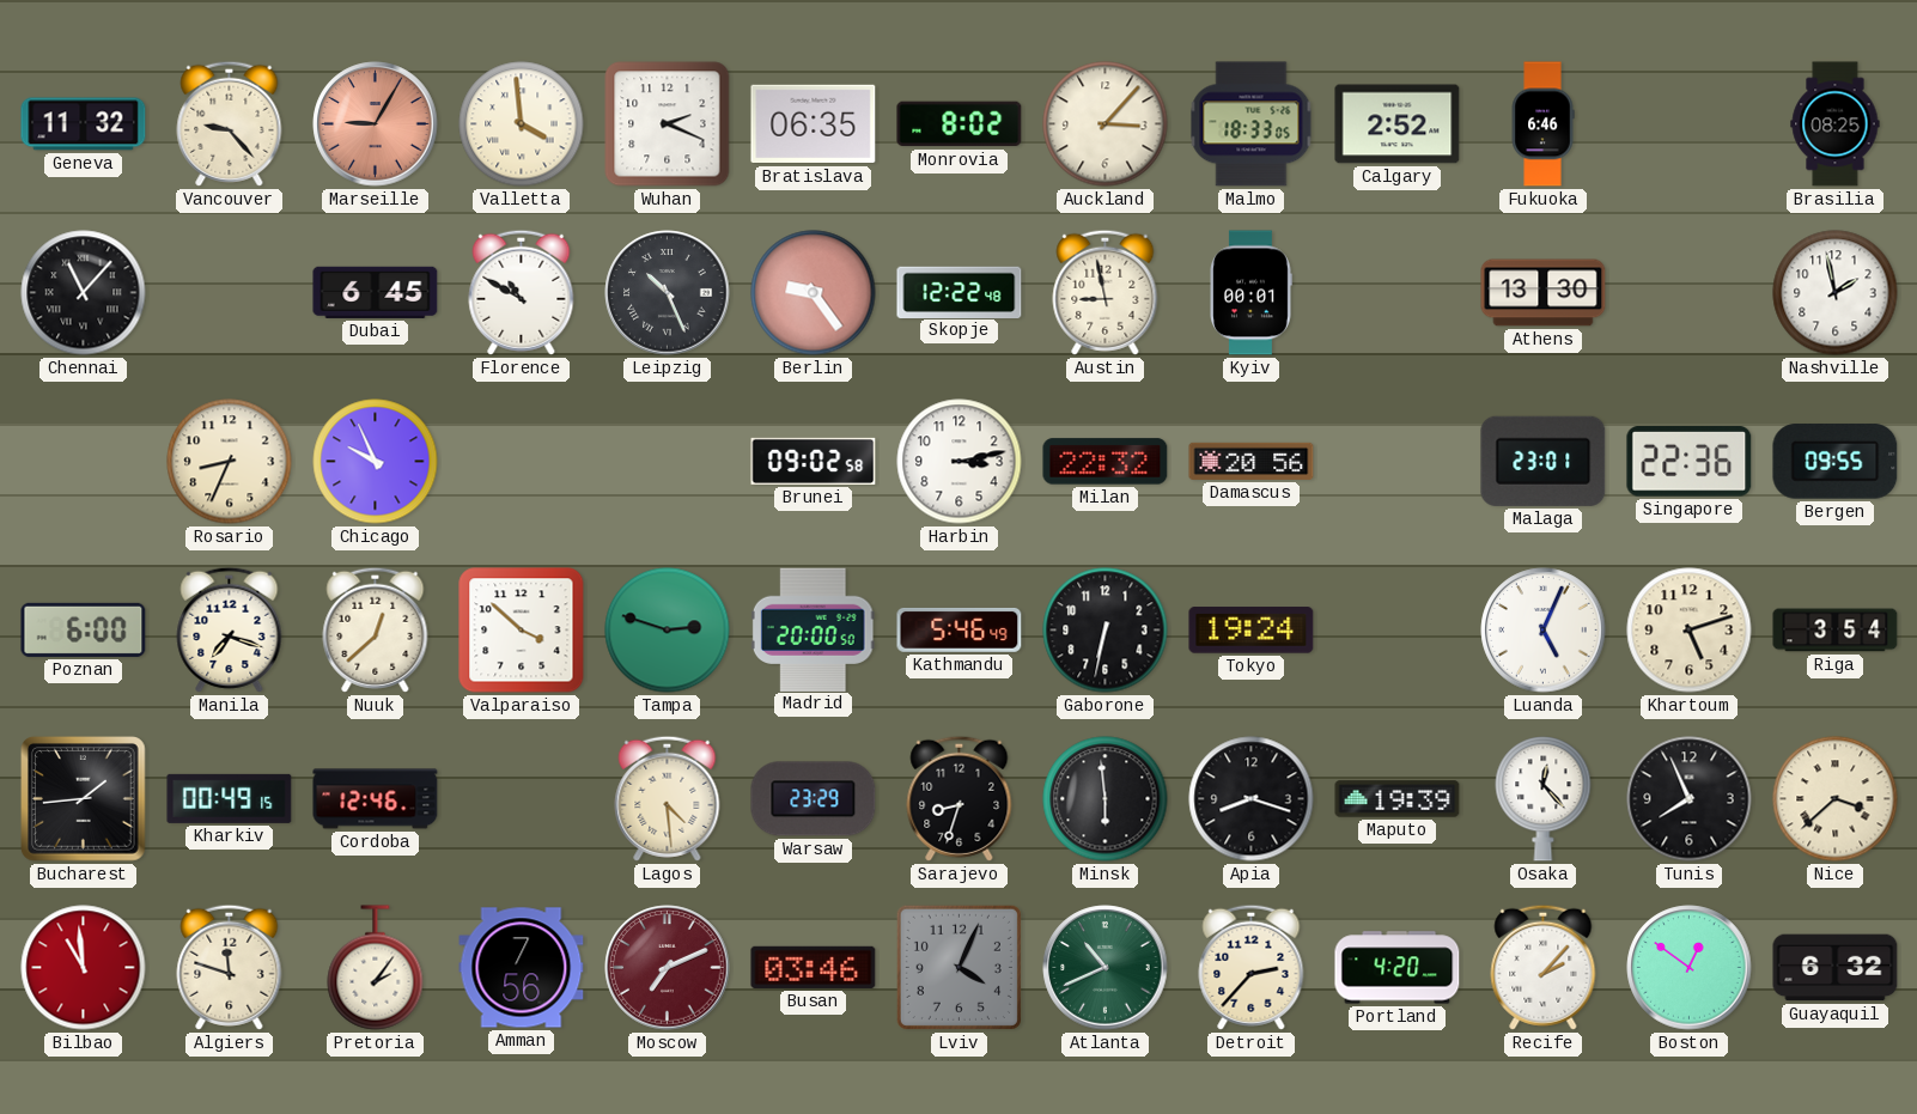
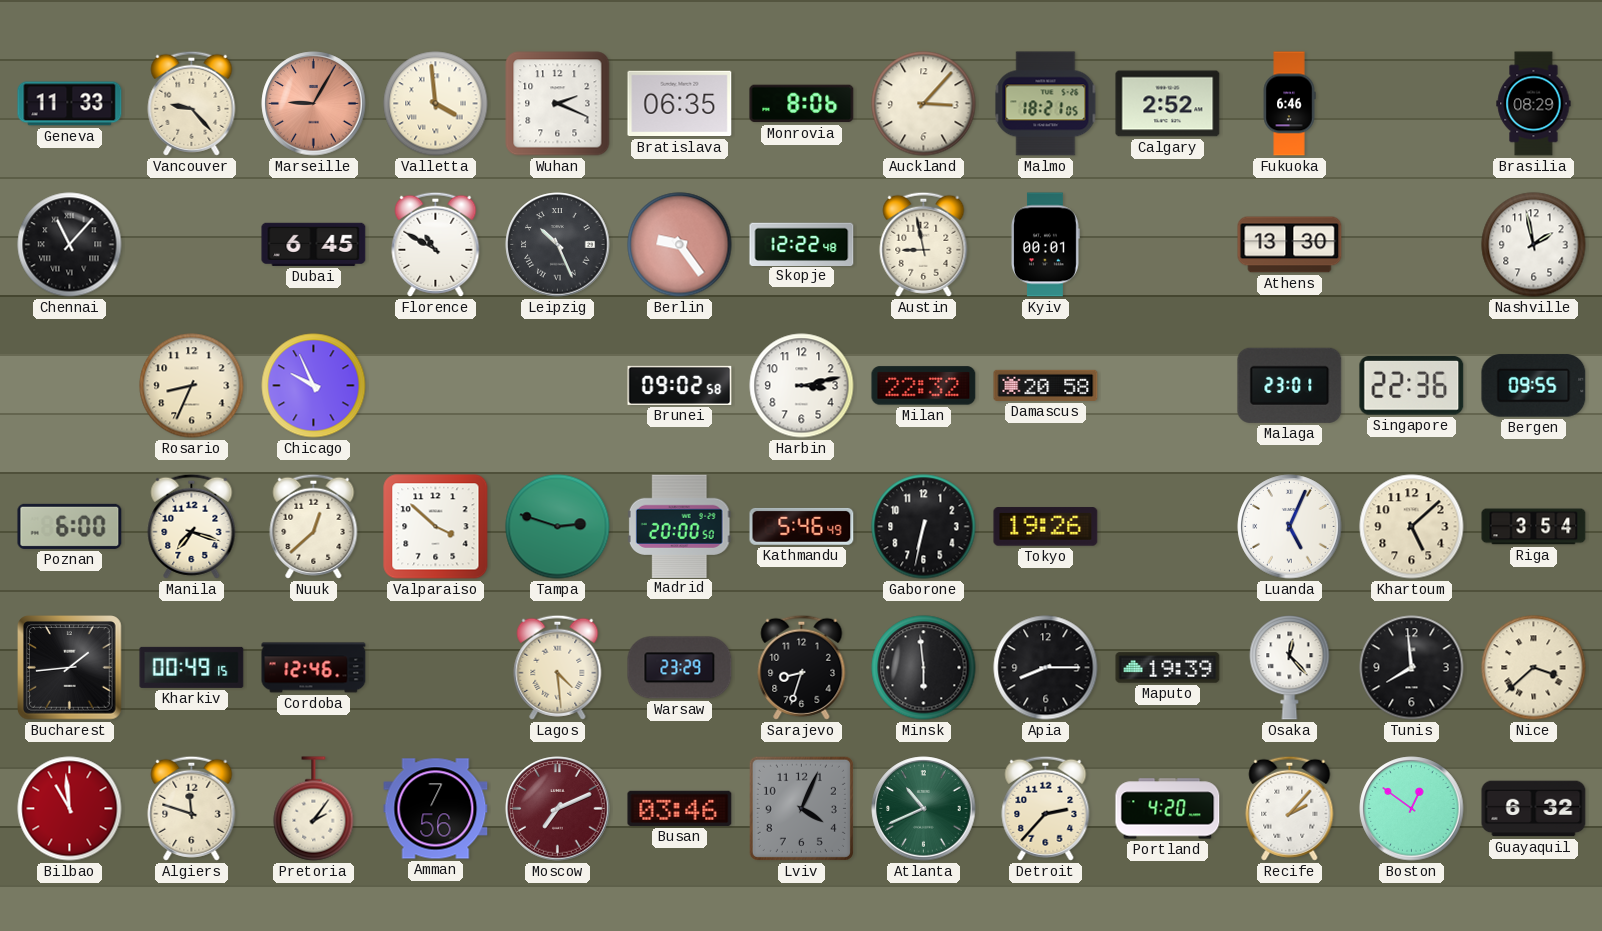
Geneva: 11:32 -> 11:33
Monrovia: 8:02 -> 8:06
Malmo: 18:33 -> 18:21
Brasilia: 08:25 -> 08:29
Damascus: 20:56 -> 20:58
Tokyo: 19:24 -> 19:26
Khartoum: 5:12 -> 5:08
Apia: 8:18 -> 8:15
Tunis: 7:56 -> 7:59
